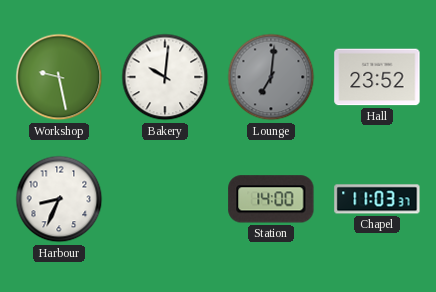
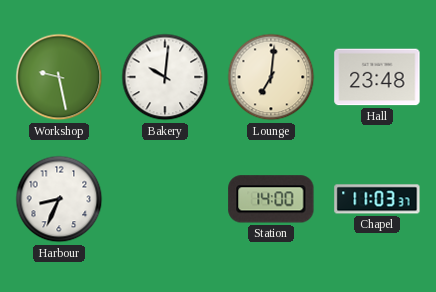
Lounge dial: grey -> cream
Hall: 23:52 -> 23:48
